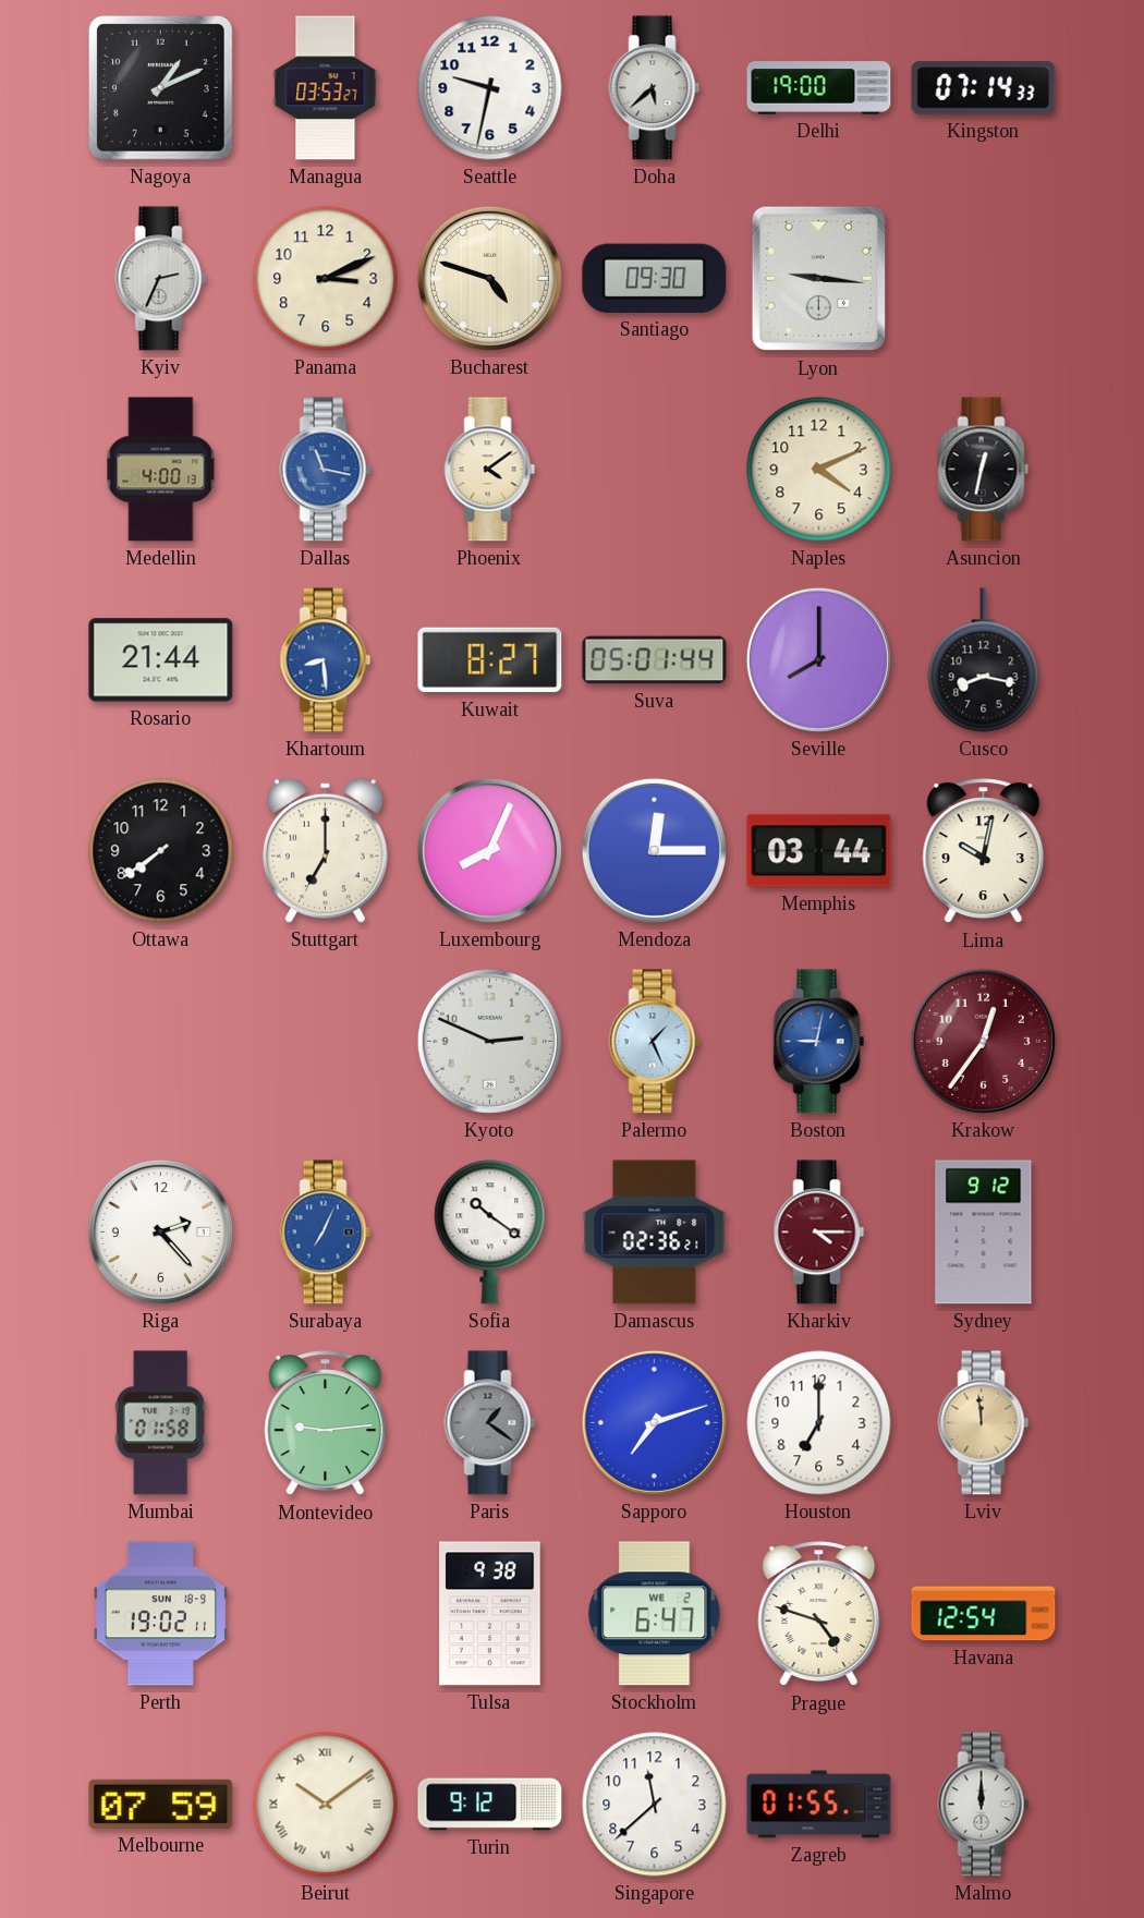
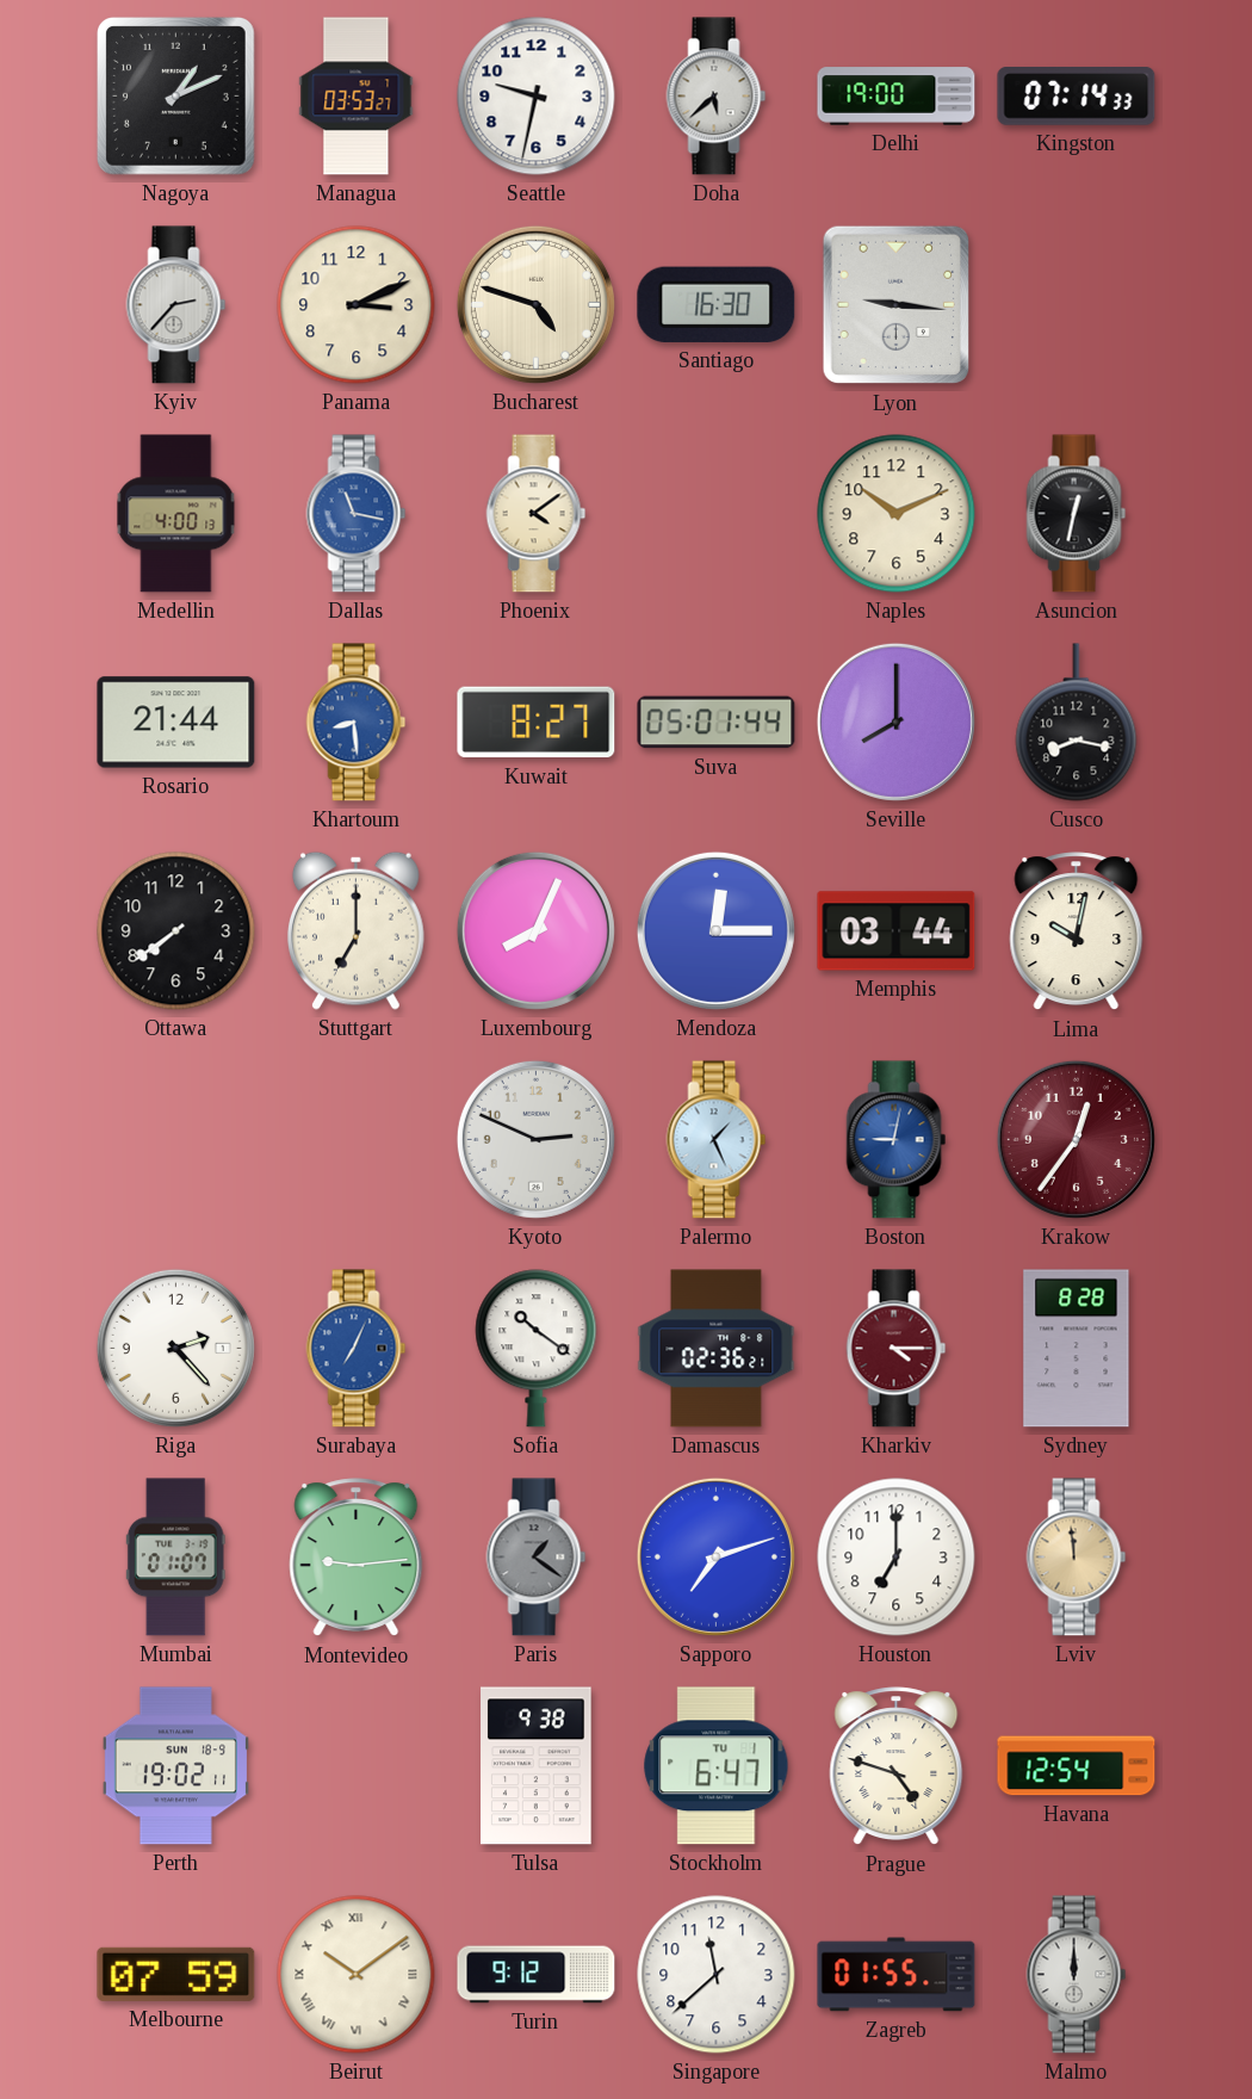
Kyiv: 2:34 -> 2:37
Santiago: 09:30 -> 16:30
Naples: 4:11 -> 10:11
Sydney: 9:12 -> 8:28
Mumbai: 01:58 -> 01:07
Stockholm date: WE 2 -> TU 1
